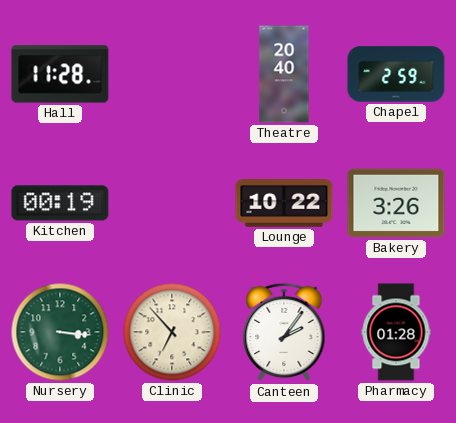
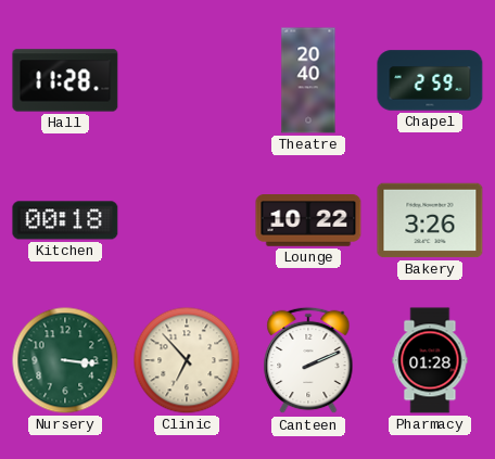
Kitchen: 00:19 -> 00:18
Canteen: 2:06 -> 2:11
